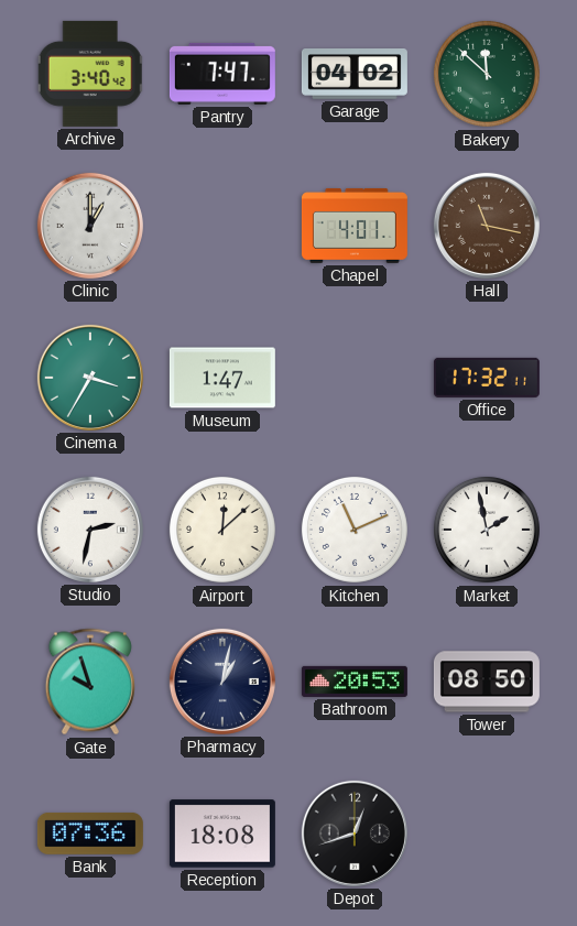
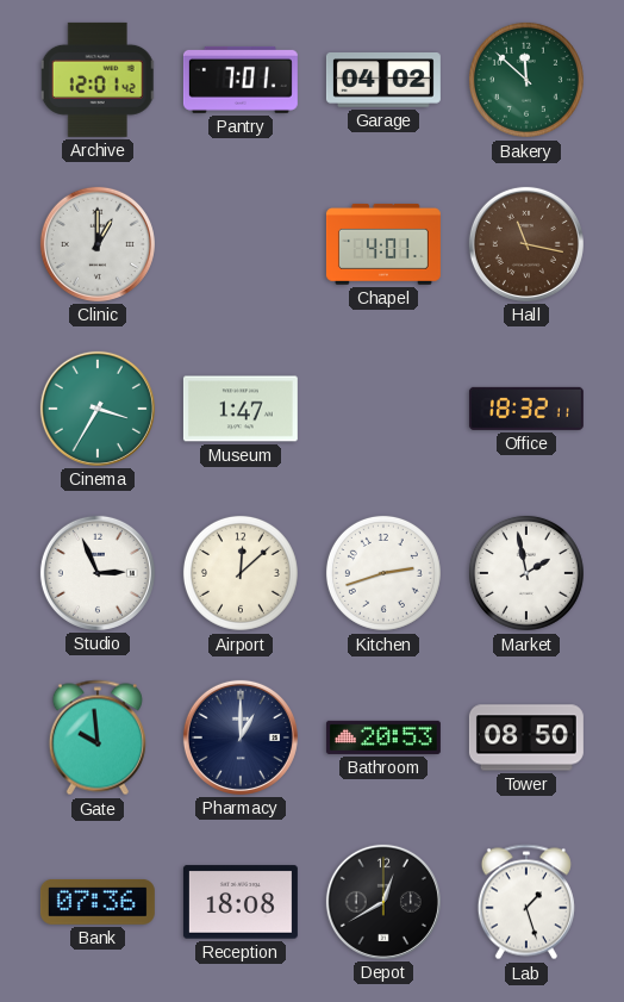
Archive: 3:40 -> 12:01
Pantry: 7:47 -> 7:01
Office: 17:32 -> 18:32
Studio: 2:32 -> 2:56
Kitchen: 11:11 -> 2:42
Gate: 9:57 -> 9:59
Pharmacy: 1:02 -> 1:00
Depot: 12:42 -> 12:40
Lab: none -> 1:27
